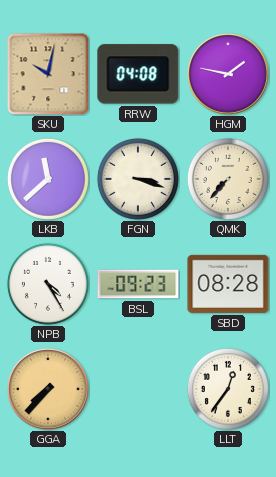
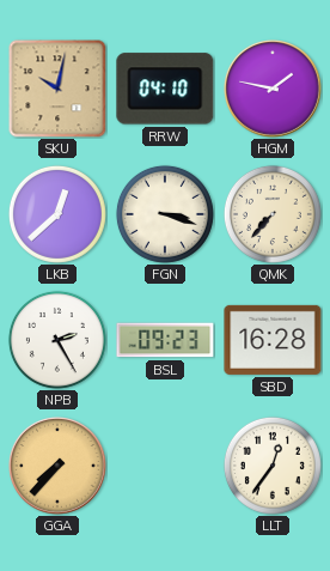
RRW: 04:08 -> 04:10
LKB: 11:38 -> 12:38
NPB: 4:25 -> 2:25
SBD: 08:28 -> 16:28
